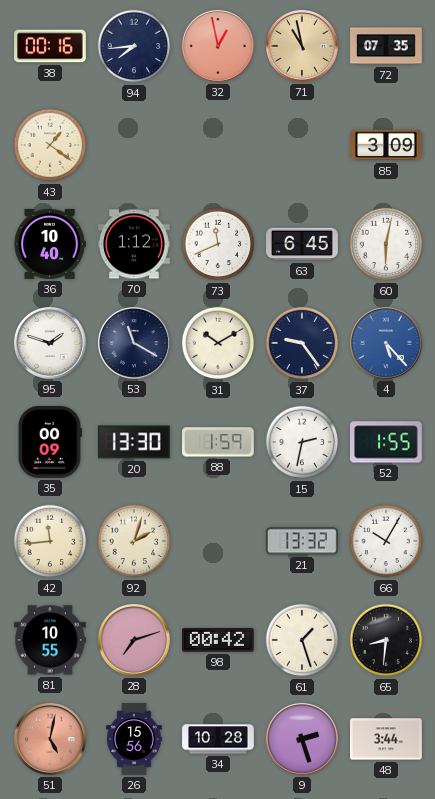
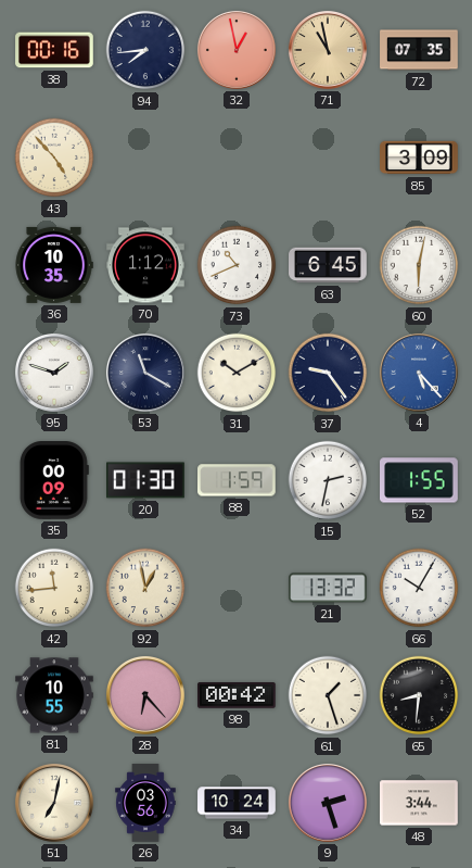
43: 1:21 -> 4:53
36: 10:40 -> 10:35
73: 11:41 -> 10:41
20: 13:30 -> 01:30
92: 2:03 -> 12:58
28: 7:12 -> 6:23
51: 5:02 -> 7:02
51 dial: salmon -> cream
26: 15:56 -> 03:56
34: 10:28 -> 10:24
